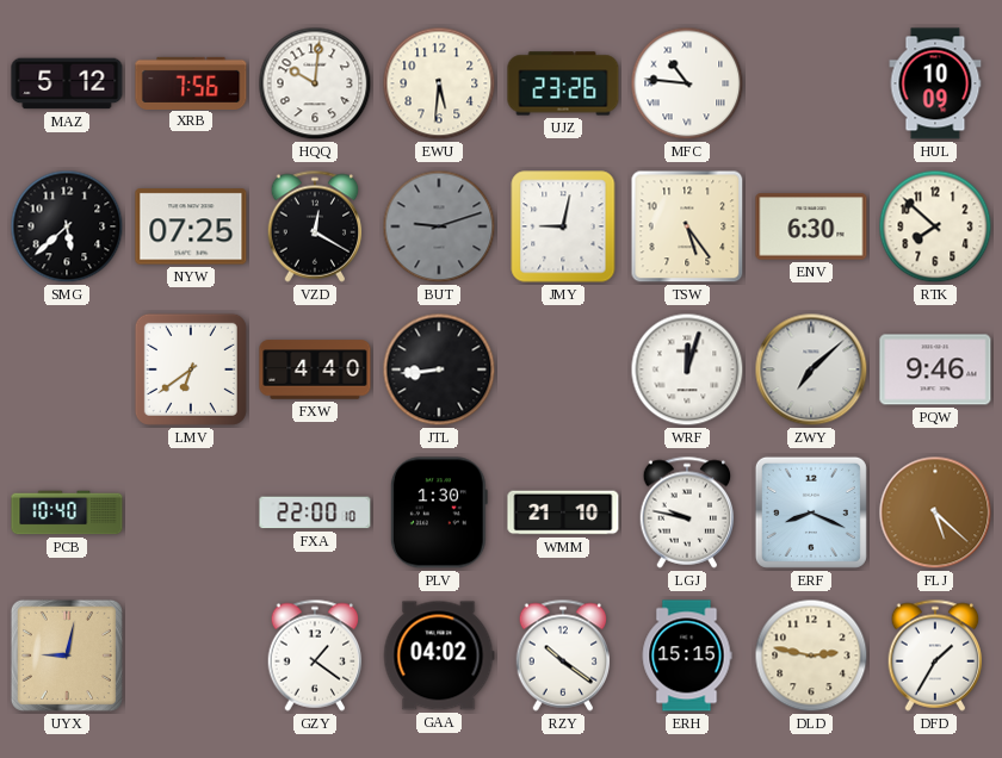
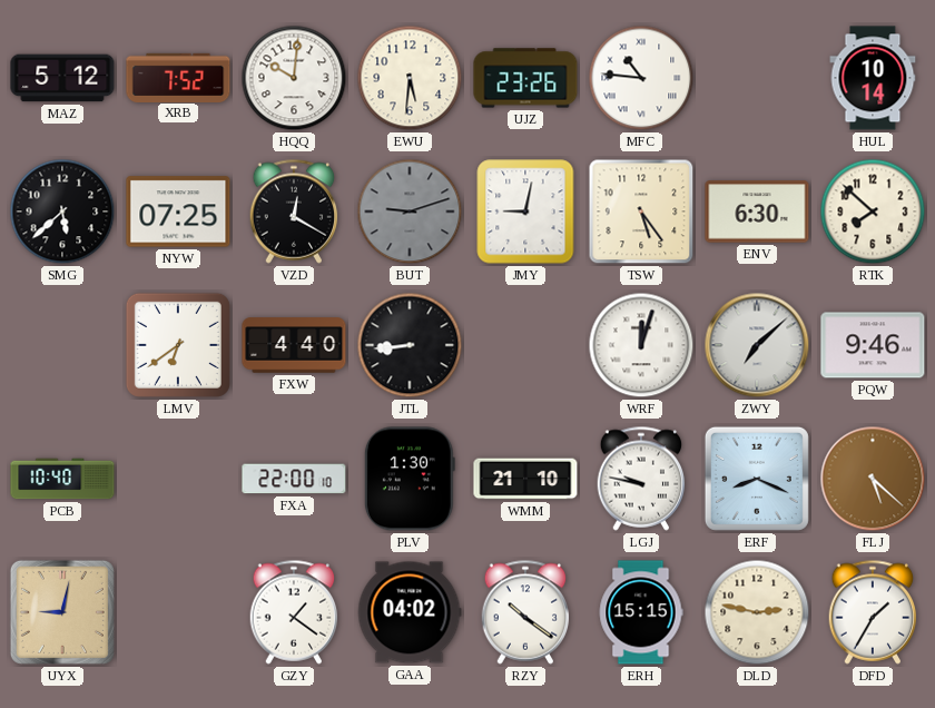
XRB: 7:56 -> 7:52
HUL: 10:09 -> 10:14
